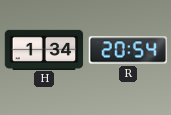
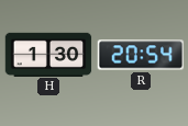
H: 1:34 -> 1:30
